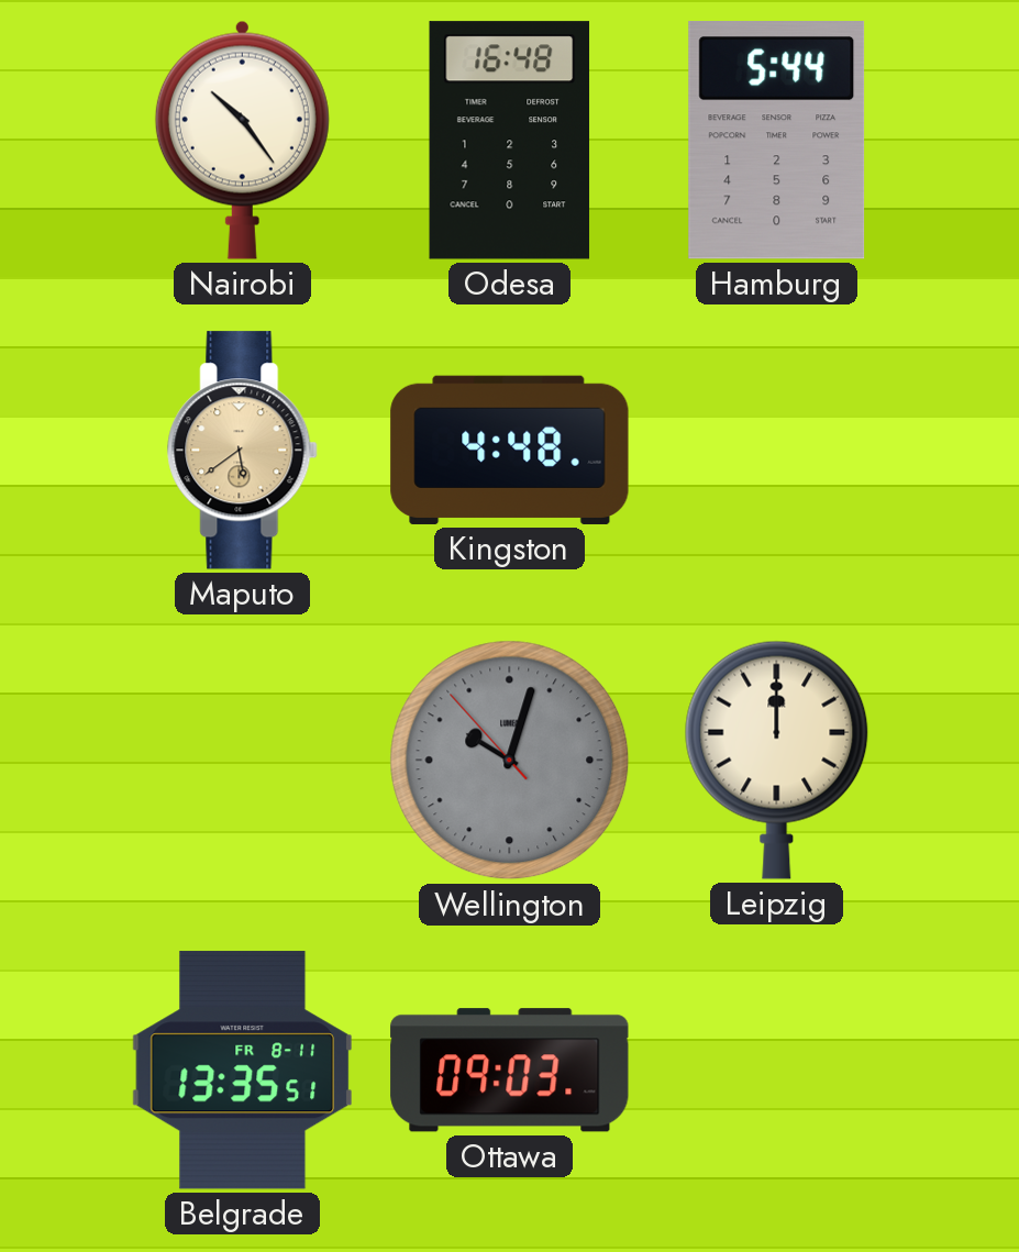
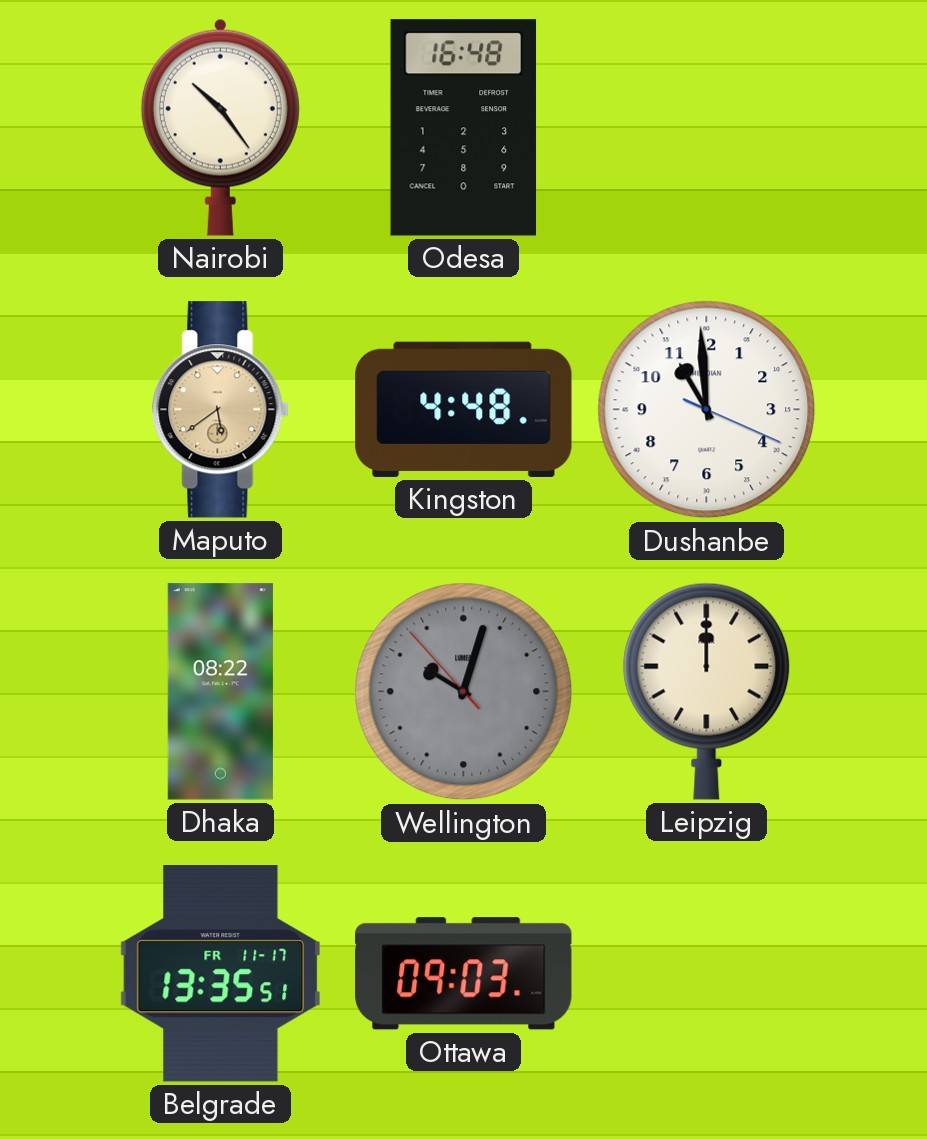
Hamburg: 5:44 -> none
Dushanbe: none -> 10:59
Dhaka: none -> 08:22
Belgrade date: FR 8-11 -> FR 11-17
